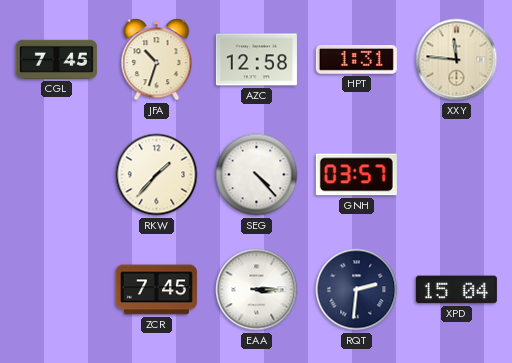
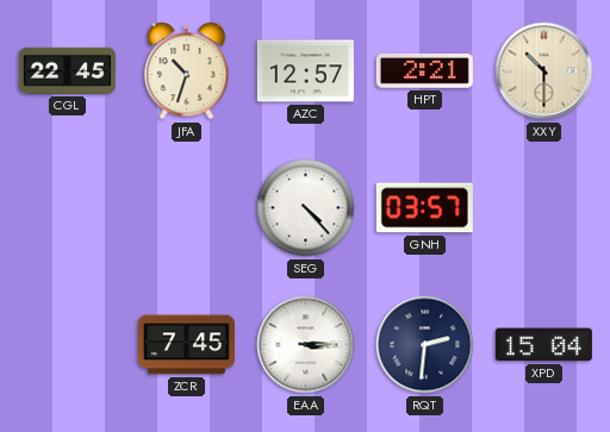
CGL: 7:45 -> 22:45
AZC: 12:58 -> 12:57
HPT: 1:31 -> 2:21
XXY: 11:46 -> 10:30
RKW: 1:37 -> none
